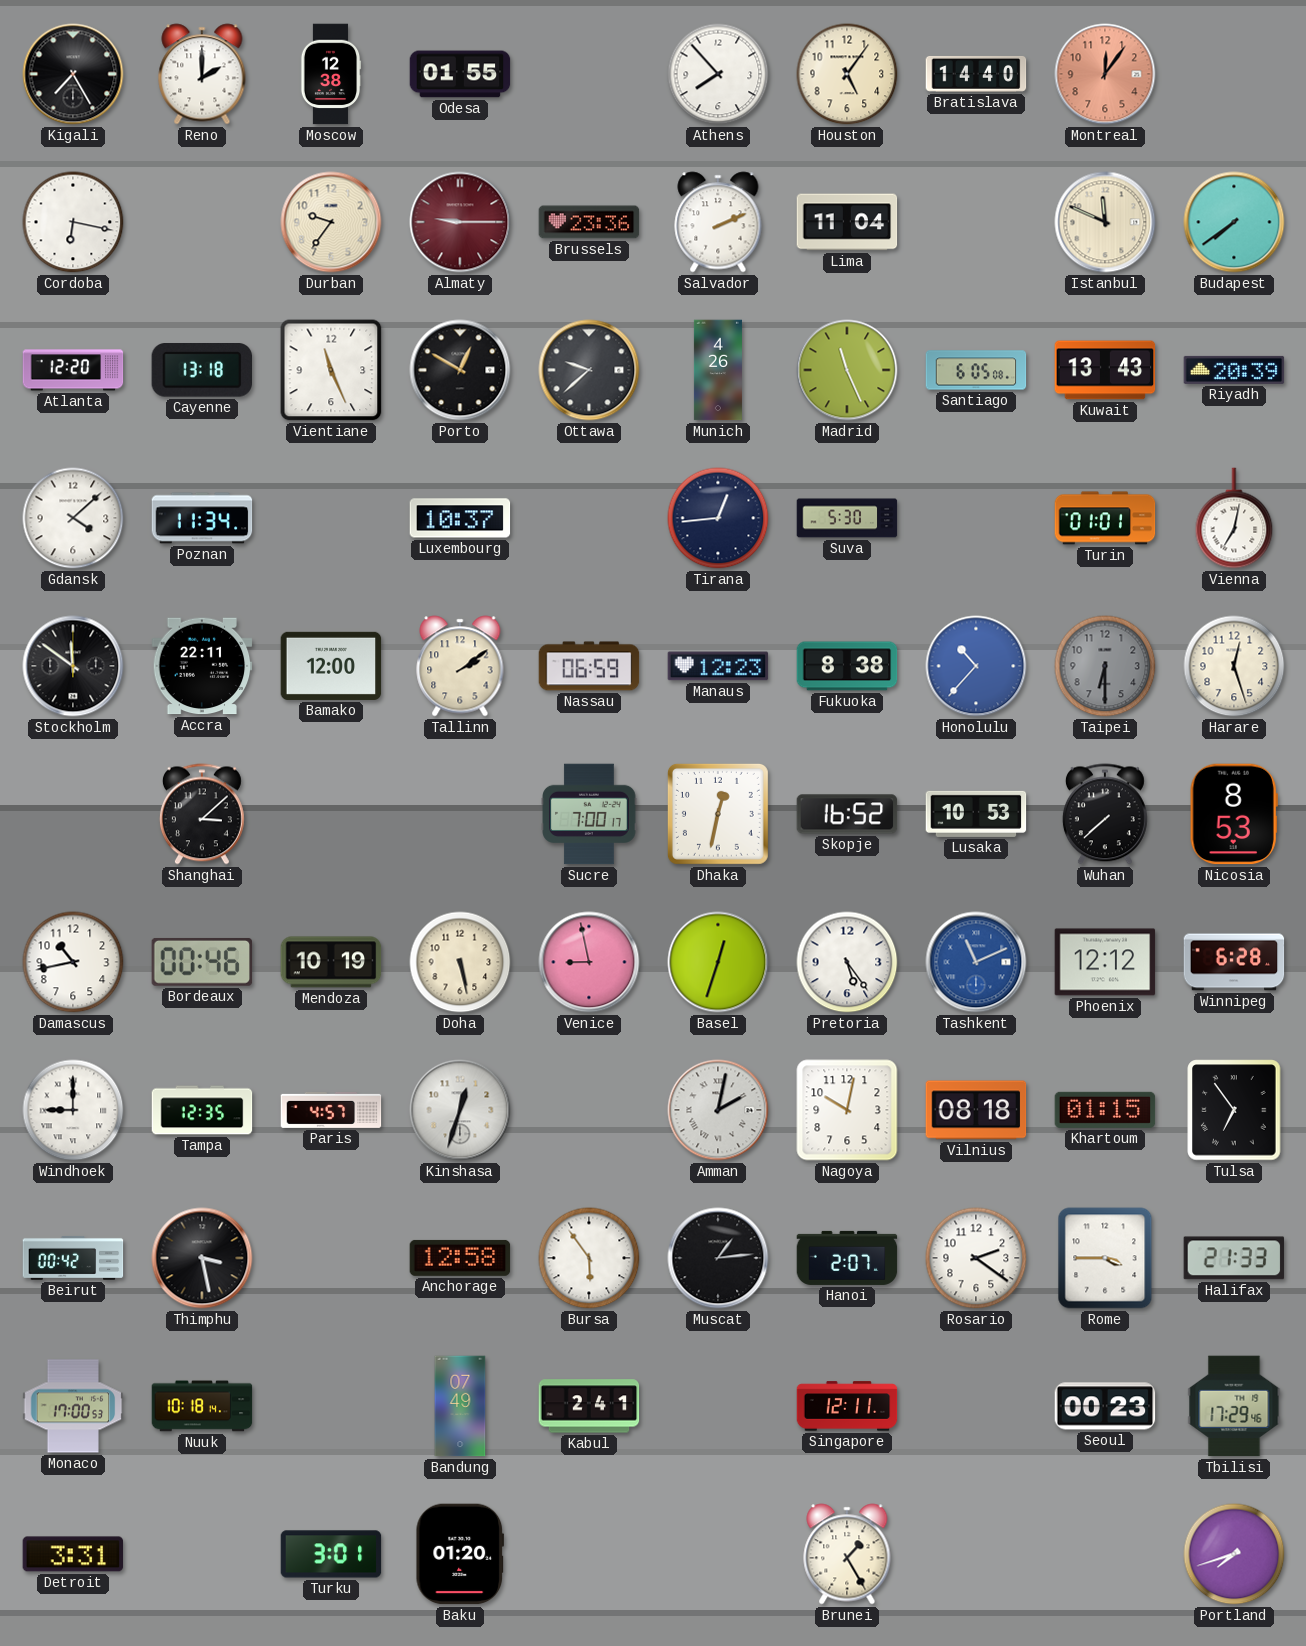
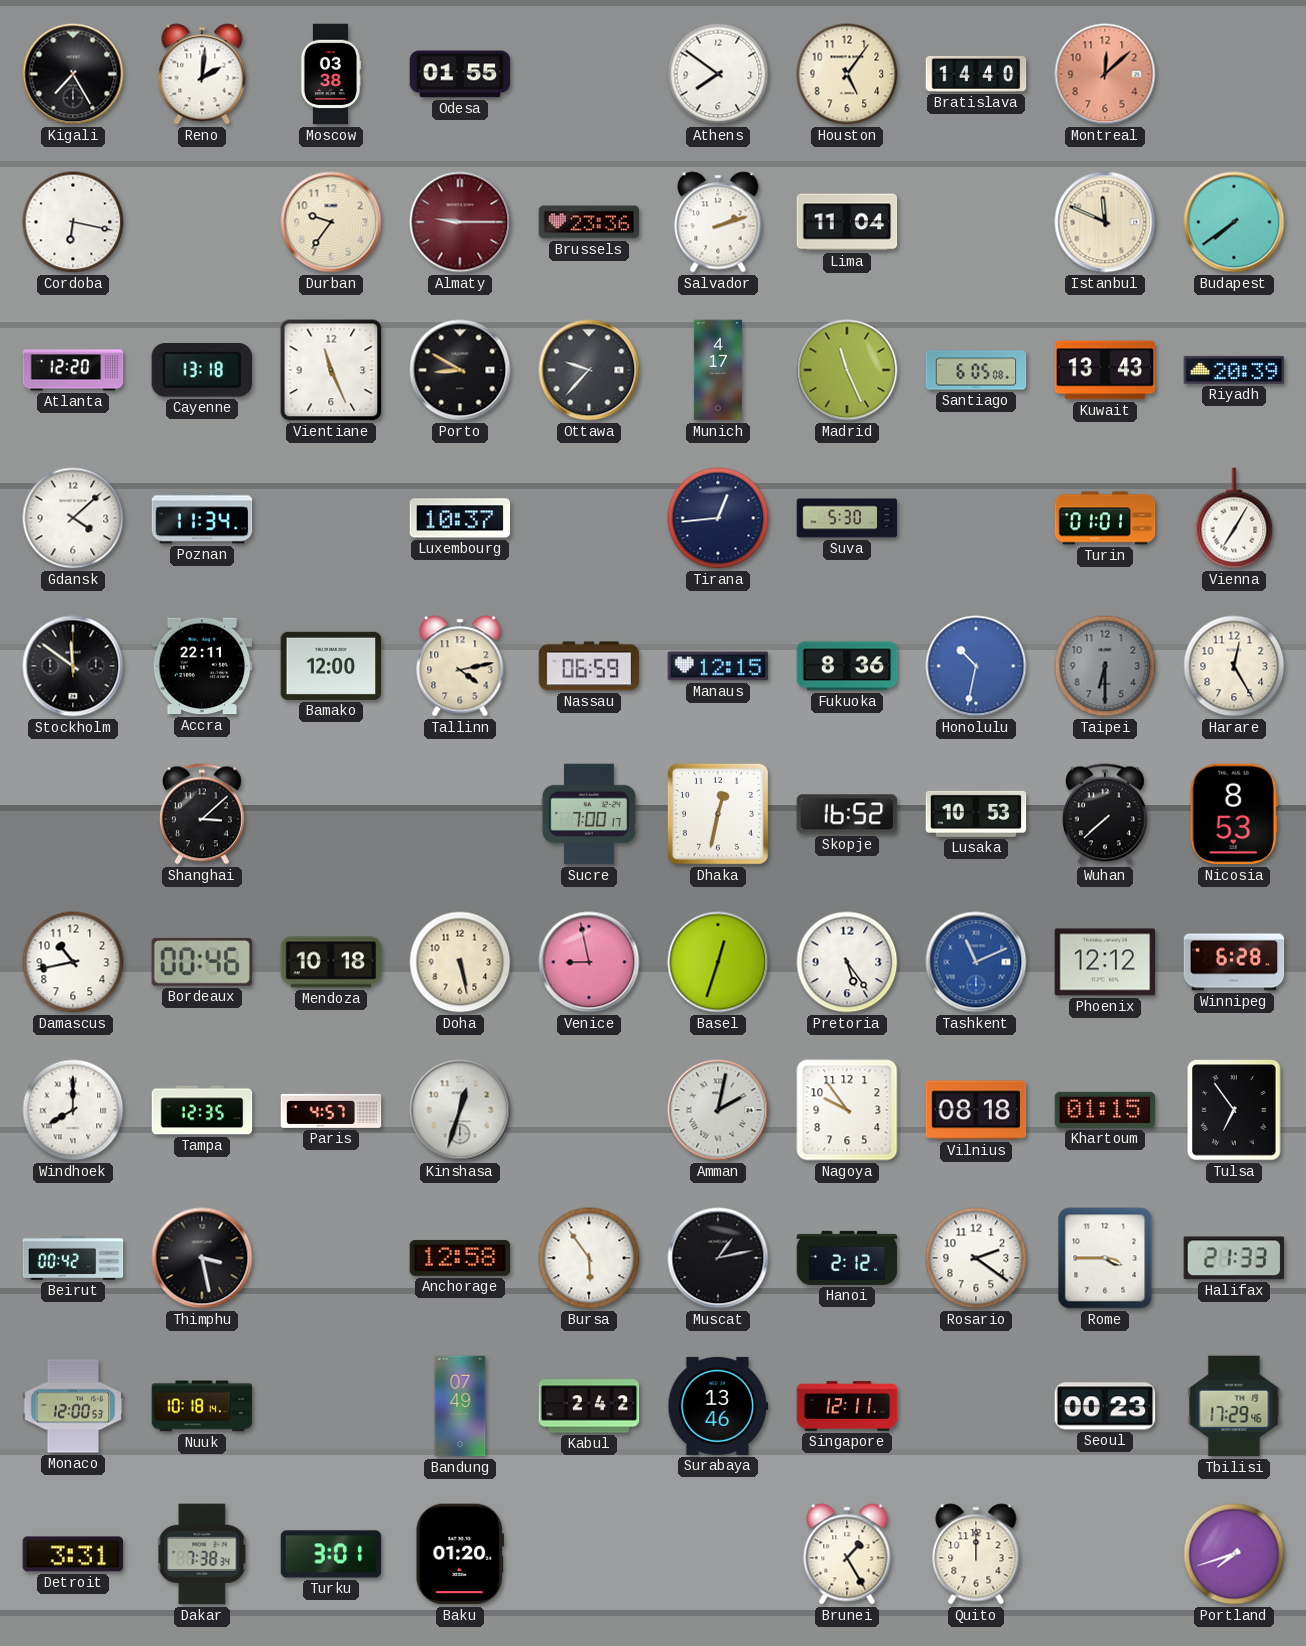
Reno: 2:00 -> 2:01
Moscow: 12:38 -> 03:38
Athens: 7:53 -> 7:51
Montreal: 12:06 -> 12:08
Salvador: 2:11 -> 2:12
Porto: 12:50 -> 8:50
Ottawa: 9:38 -> 9:37
Munich: 4:26 -> 4:17
Vienna: 7:02 -> 7:05
Tallinn: 2:09 -> 4:13
Manaus: 12:23 -> 12:15
Fukuoka: 8:38 -> 8:36
Honolulu: 10:37 -> 10:32
Harare: 12:27 -> 12:25
Mendoza: 10:19 -> 10:18
Windhoek: 9:00 -> 8:00
Nagoya: 10:02 -> 9:54
Muscat: 1:14 -> 1:13
Hanoi: 2:07 -> 2:12
Monaco: 17:00 -> 12:00
Kabul: 2:41 -> 2:42
Surabaya: none -> 13:46
Dakar: none -> 7:38
Quito: none -> 12:00
